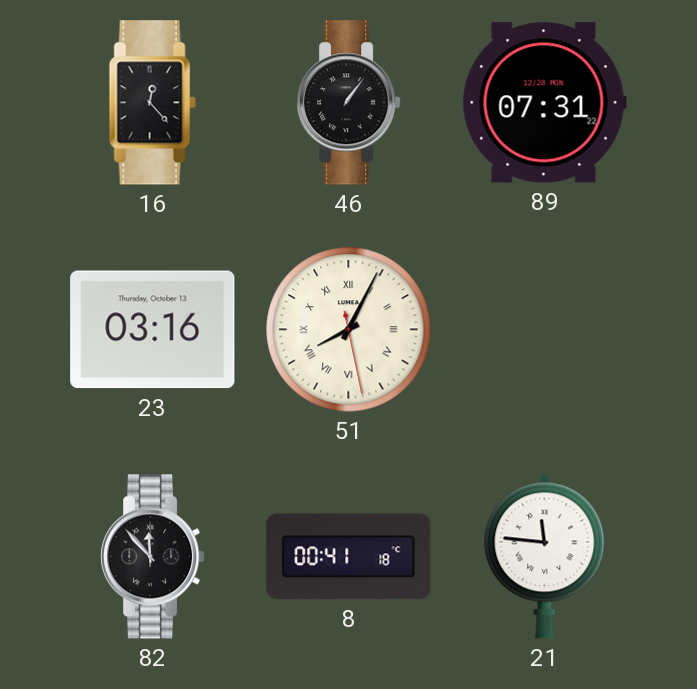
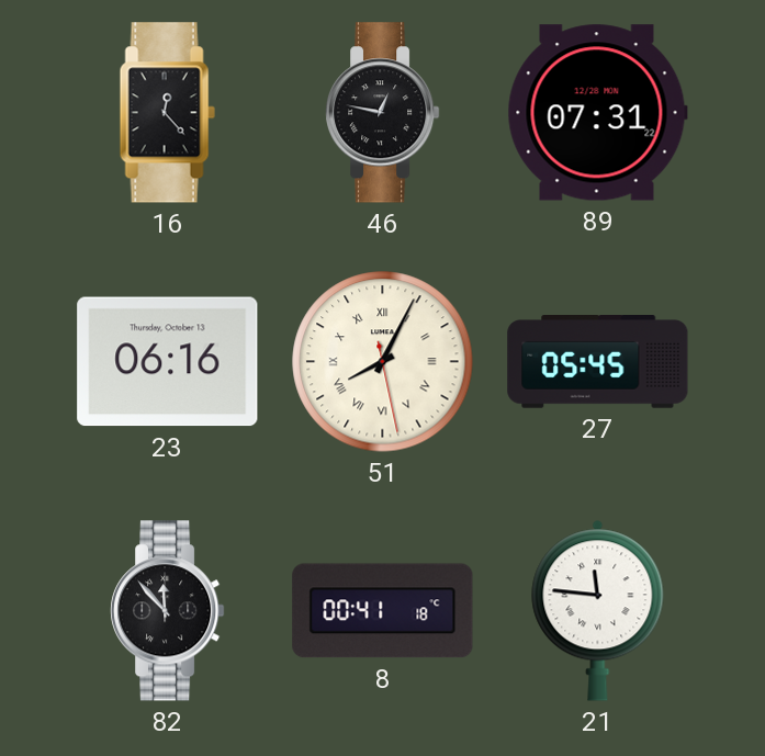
46: 1:06 -> 12:47
23: 03:16 -> 06:16
27: none -> 05:45
